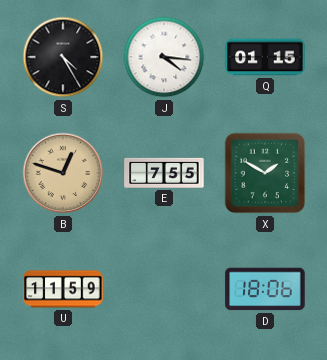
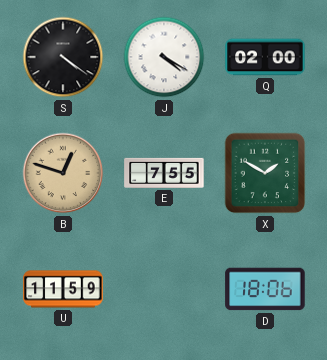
S: 4:25 -> 4:21
J: 4:16 -> 4:20
Q: 01:15 -> 02:00
